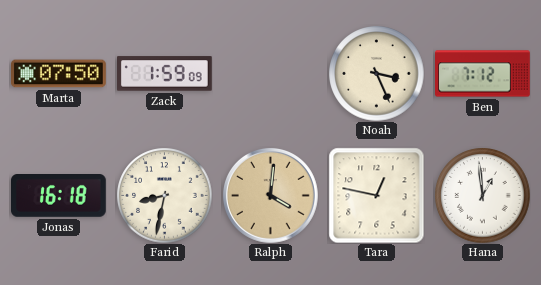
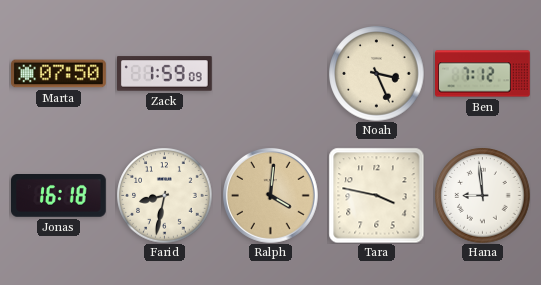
Tara: 12:47 -> 3:47
Hana: 12:59 -> 8:59
